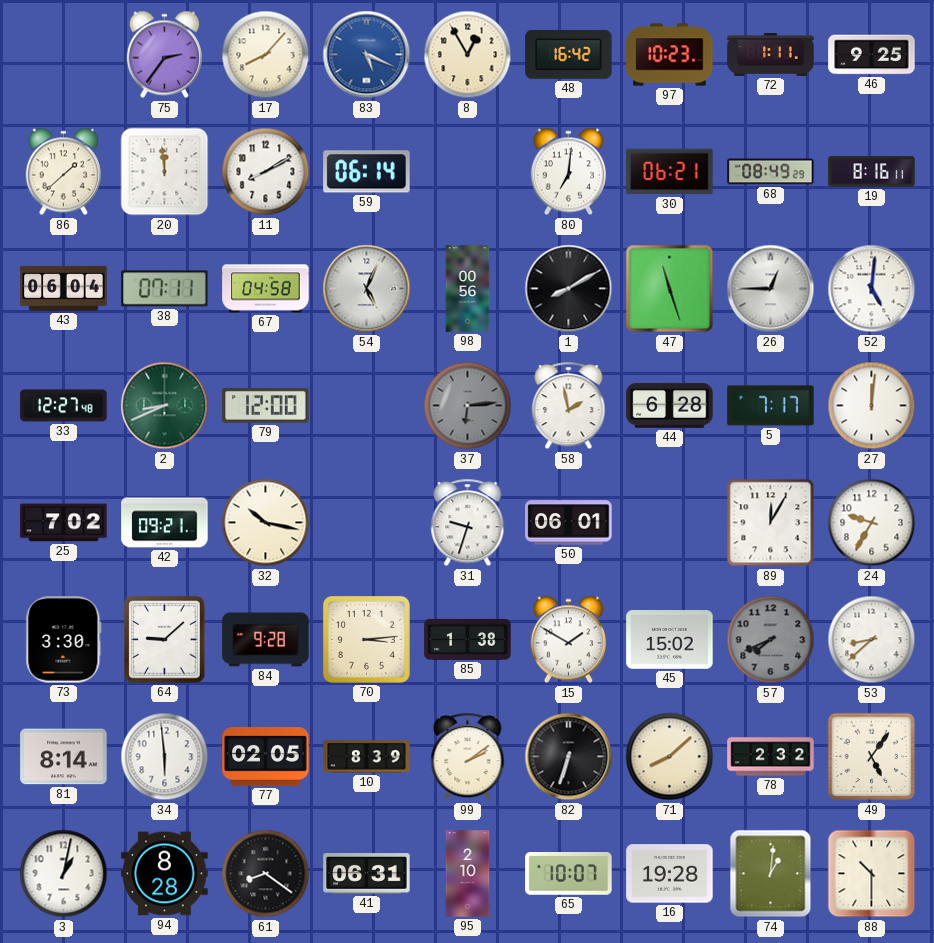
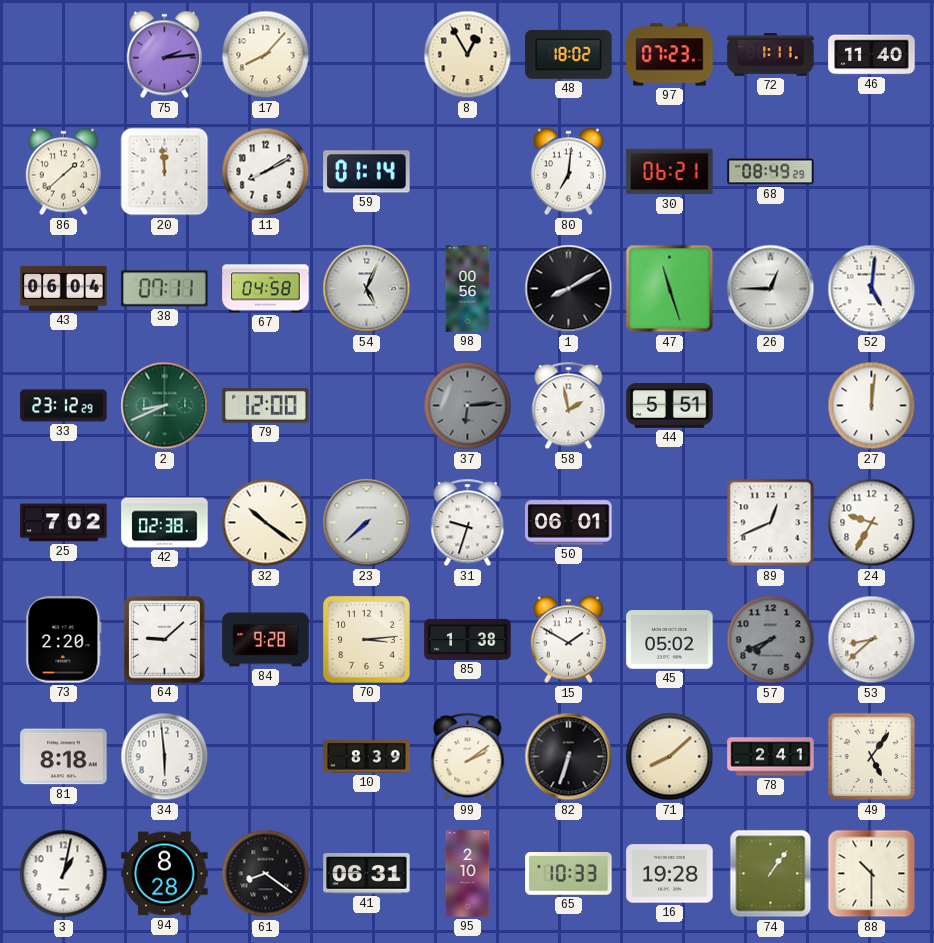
75: 2:36 -> 2:14
83: 5:19 -> none
48: 16:42 -> 18:02
97: 10:23 -> 07:23
46: 9:25 -> 11:40
59: 06:14 -> 01:14
19: 8:16 -> none
33: 12:27 -> 23:12
44: 6:28 -> 5:51
5: 7:17 -> none
42: 09:21 -> 02:38
32: 10:17 -> 10:21
23: none -> 7:38
89: 12:05 -> 12:41
73: 3:30 -> 2:20
45: 15:02 -> 05:02
81: 8:14 -> 8:18
77: 02:05 -> none
78: 2:32 -> 2:41
65: 10:07 -> 10:33
74: 1:01 -> 1:06
